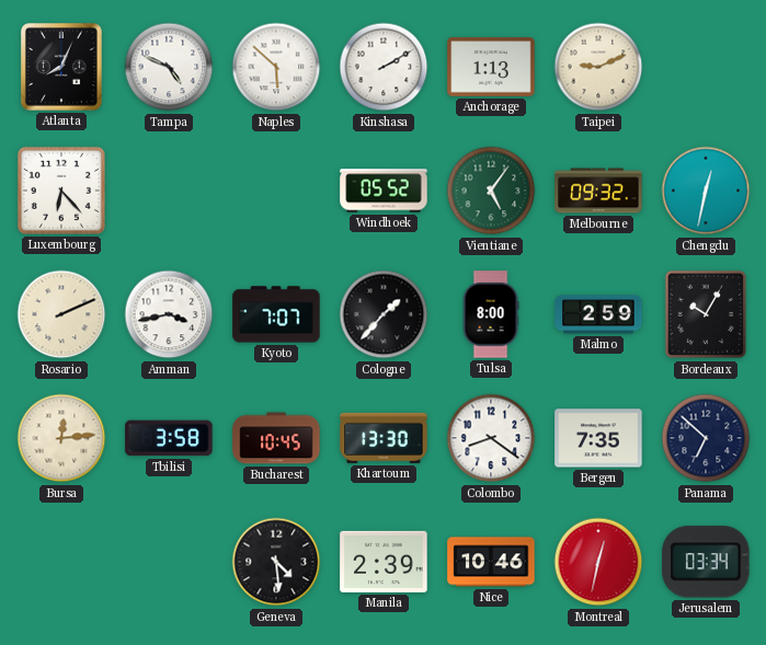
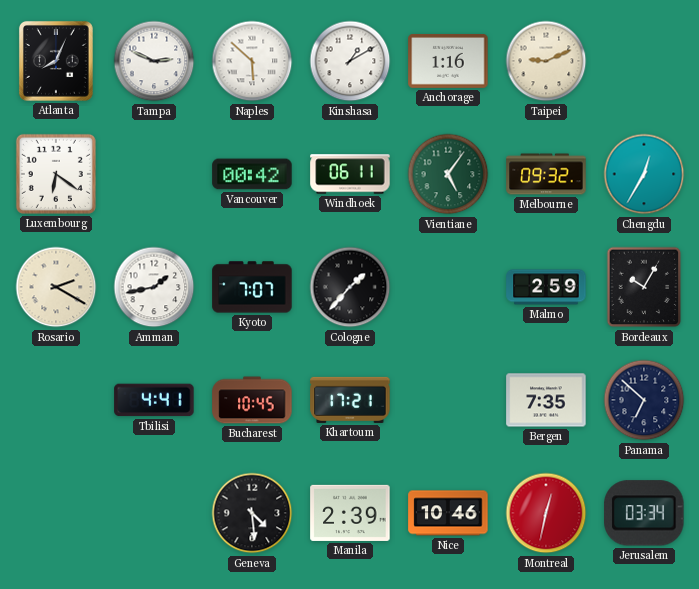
Tampa: 4:49 -> 2:49
Kinshasa: 2:10 -> 1:10
Anchorage: 1:13 -> 1:16
Luxembourg: 6:23 -> 6:21
Vancouver: none -> 00:42
Windhoek: 05:52 -> 06:11
Chengdu: 12:32 -> 12:35
Rosario: 2:11 -> 2:20
Amman: 3:43 -> 1:43
Tulsa: 8:00 -> none
Bursa: 12:14 -> none
Tbilisi: 3:58 -> 4:41
Khartoum: 13:30 -> 17:21
Colombo: 8:21 -> none
